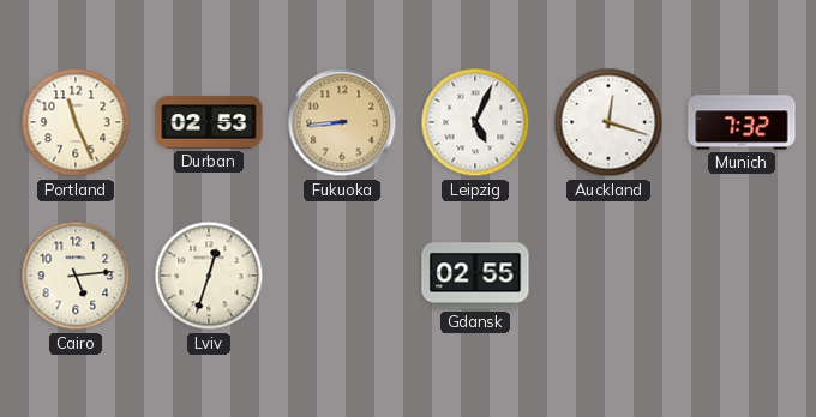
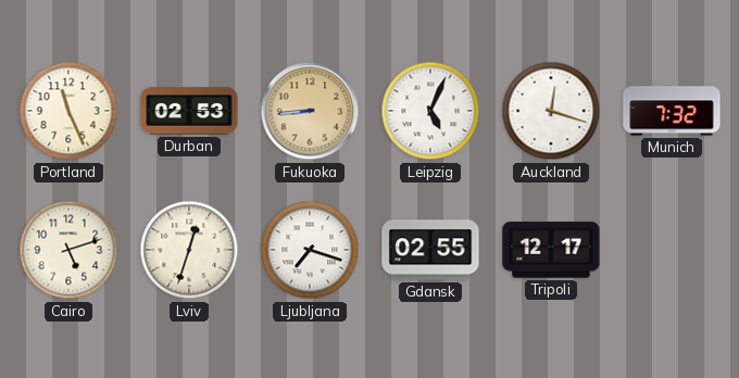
Cairo: 5:14 -> 5:12
Ljubljana: none -> 7:18
Tripoli: none -> 12:17
